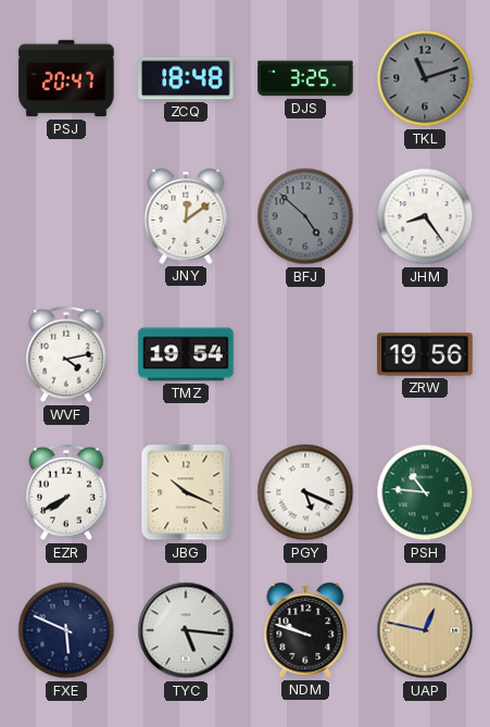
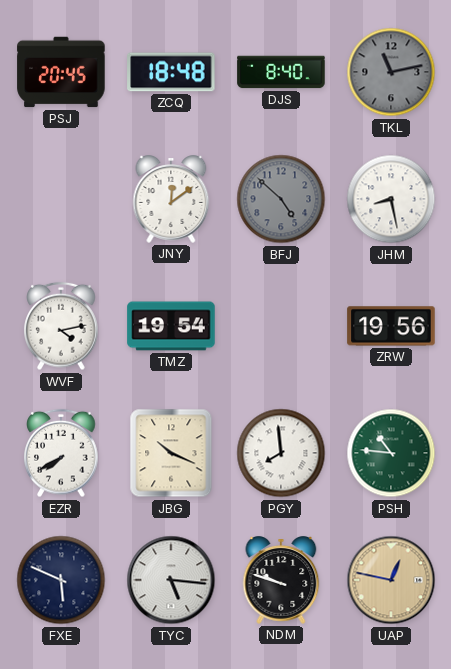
PSJ: 20:47 -> 20:45
DJS: 3:25 -> 8:40
TKL: 11:12 -> 11:13
JHM: 8:24 -> 8:28
PGY: 5:19 -> 7:59
